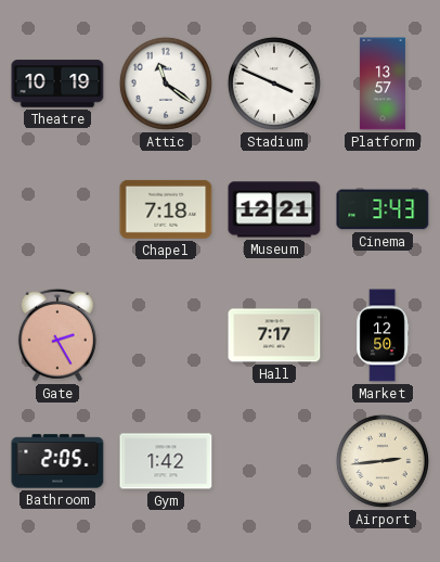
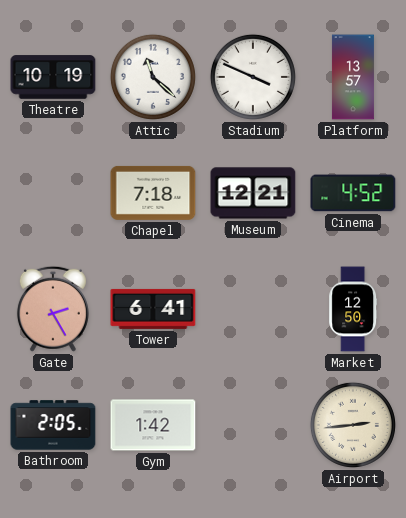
Attic: 11:21 -> 11:22
Cinema: 3:43 -> 4:52
Tower: none -> 6:41
Hall: 7:17 -> none
